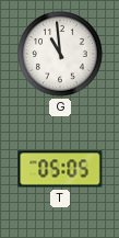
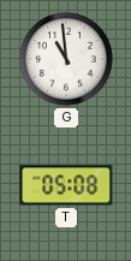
T: 05:05 -> 05:08
